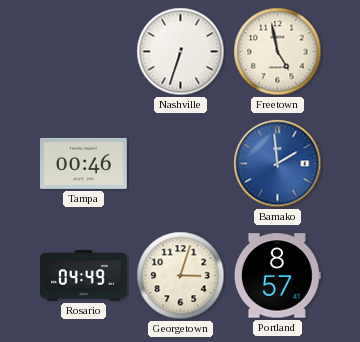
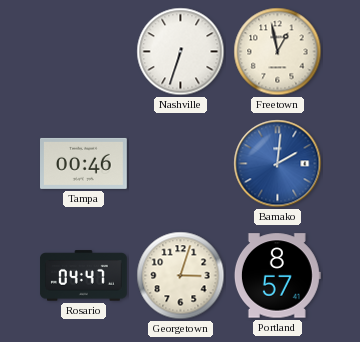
Freetown: 4:58 -> 12:58
Bamako: 1:59 -> 2:01
Rosario: 04:49 -> 04:47
